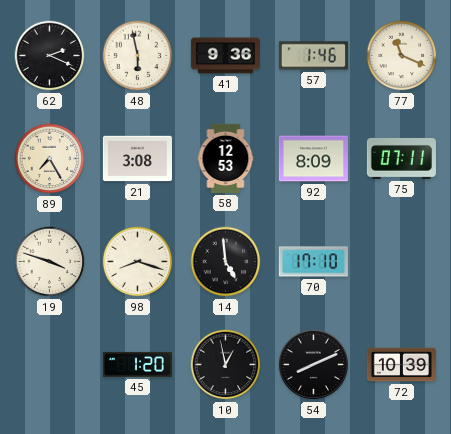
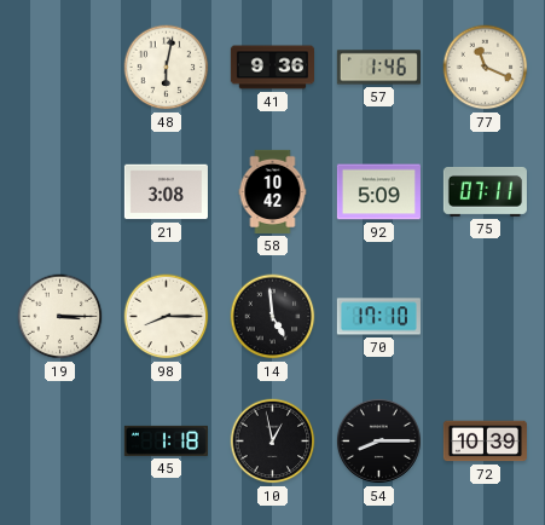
62: 2:19 -> none
48: 5:58 -> 6:02
89: 7:25 -> none
58: 12:53 -> 10:42
92: 8:09 -> 5:09
19: 3:48 -> 3:15
98: 8:18 -> 8:15
45: 1:20 -> 1:18
54: 8:11 -> 8:15
